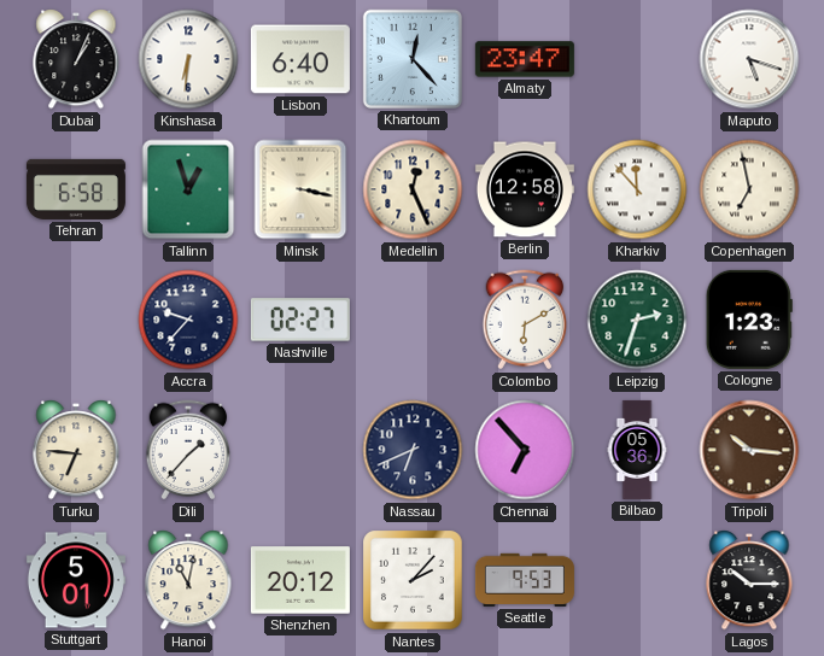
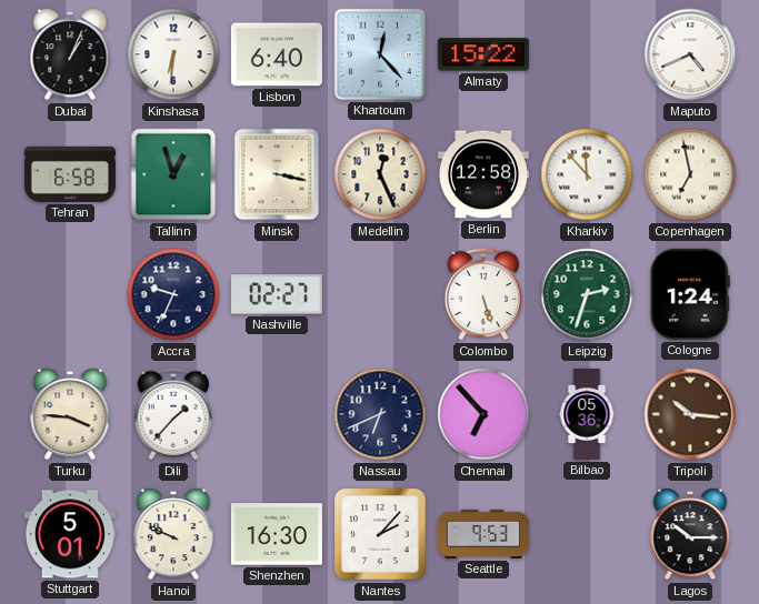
Almaty: 23:47 -> 15:22
Maputo: 5:18 -> 4:41
Accra: 9:37 -> 9:34
Colombo: 6:10 -> 5:27
Cologne: 1:23 -> 1:24
Turku: 6:46 -> 3:46
Hanoi: 11:02 -> 9:49
Shenzhen: 20:12 -> 16:30
